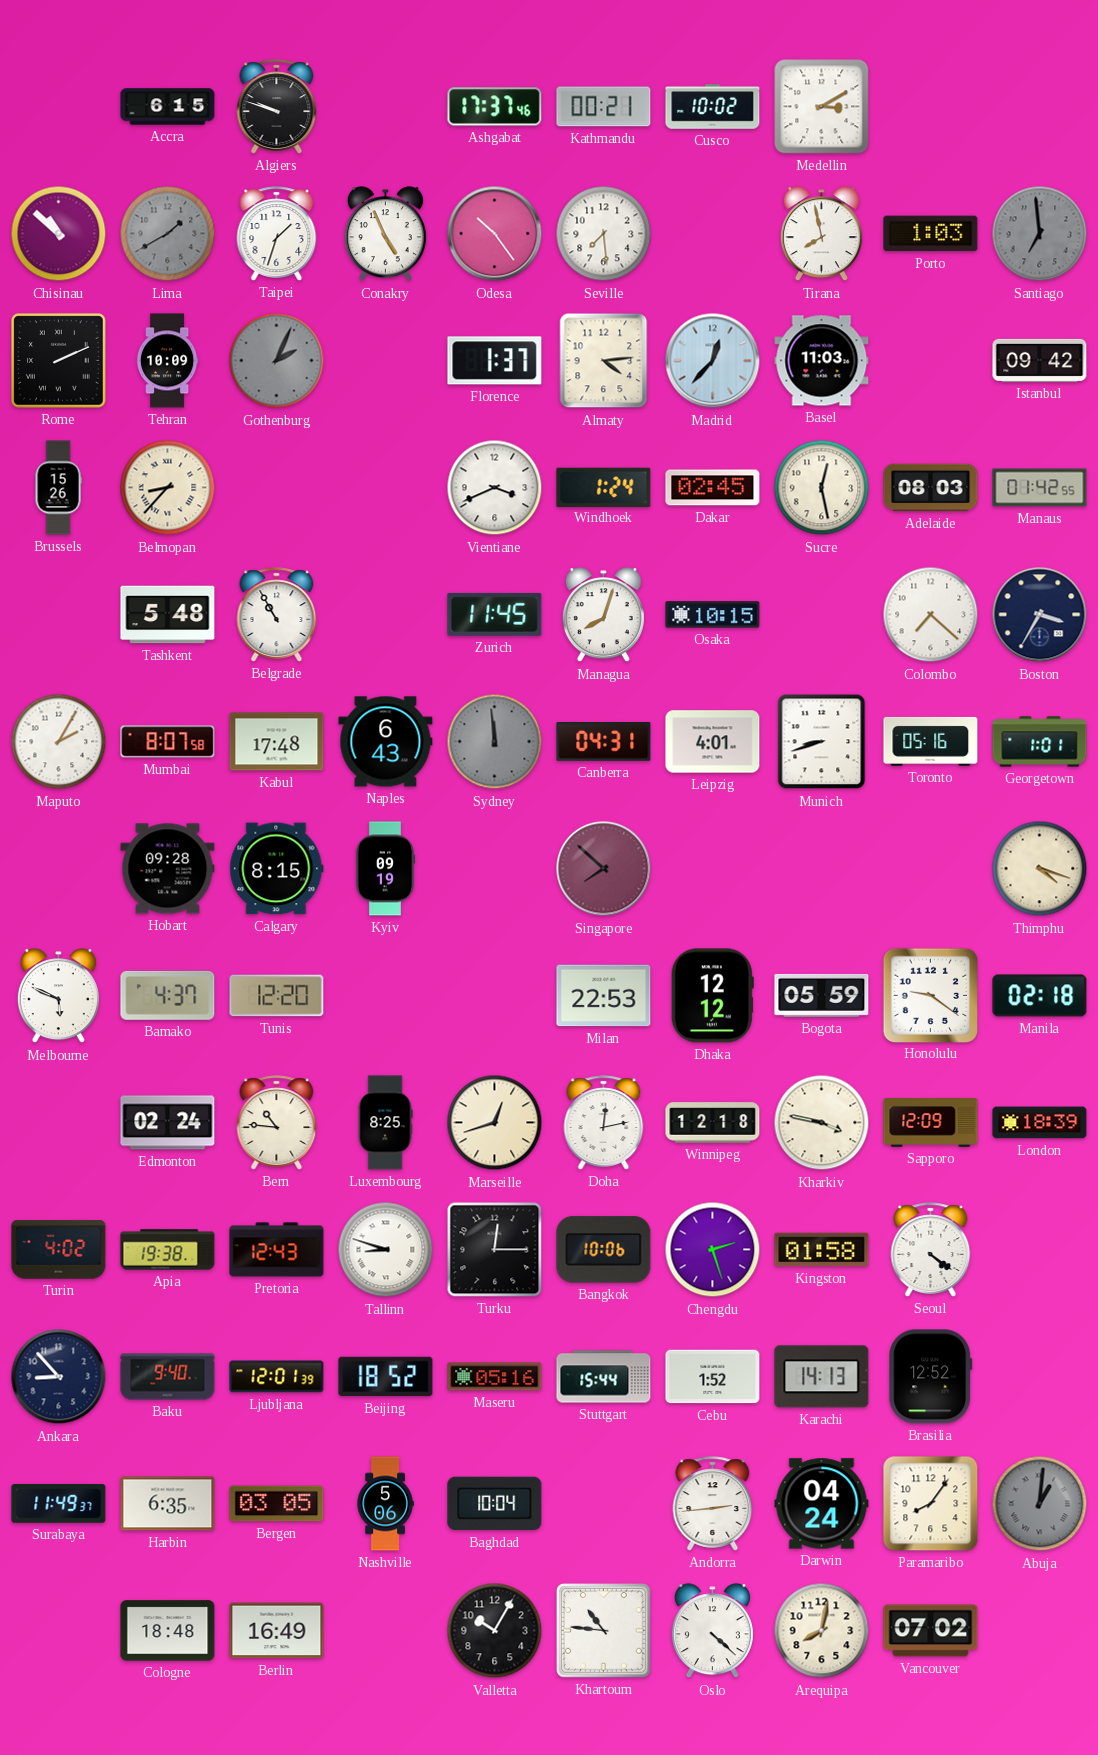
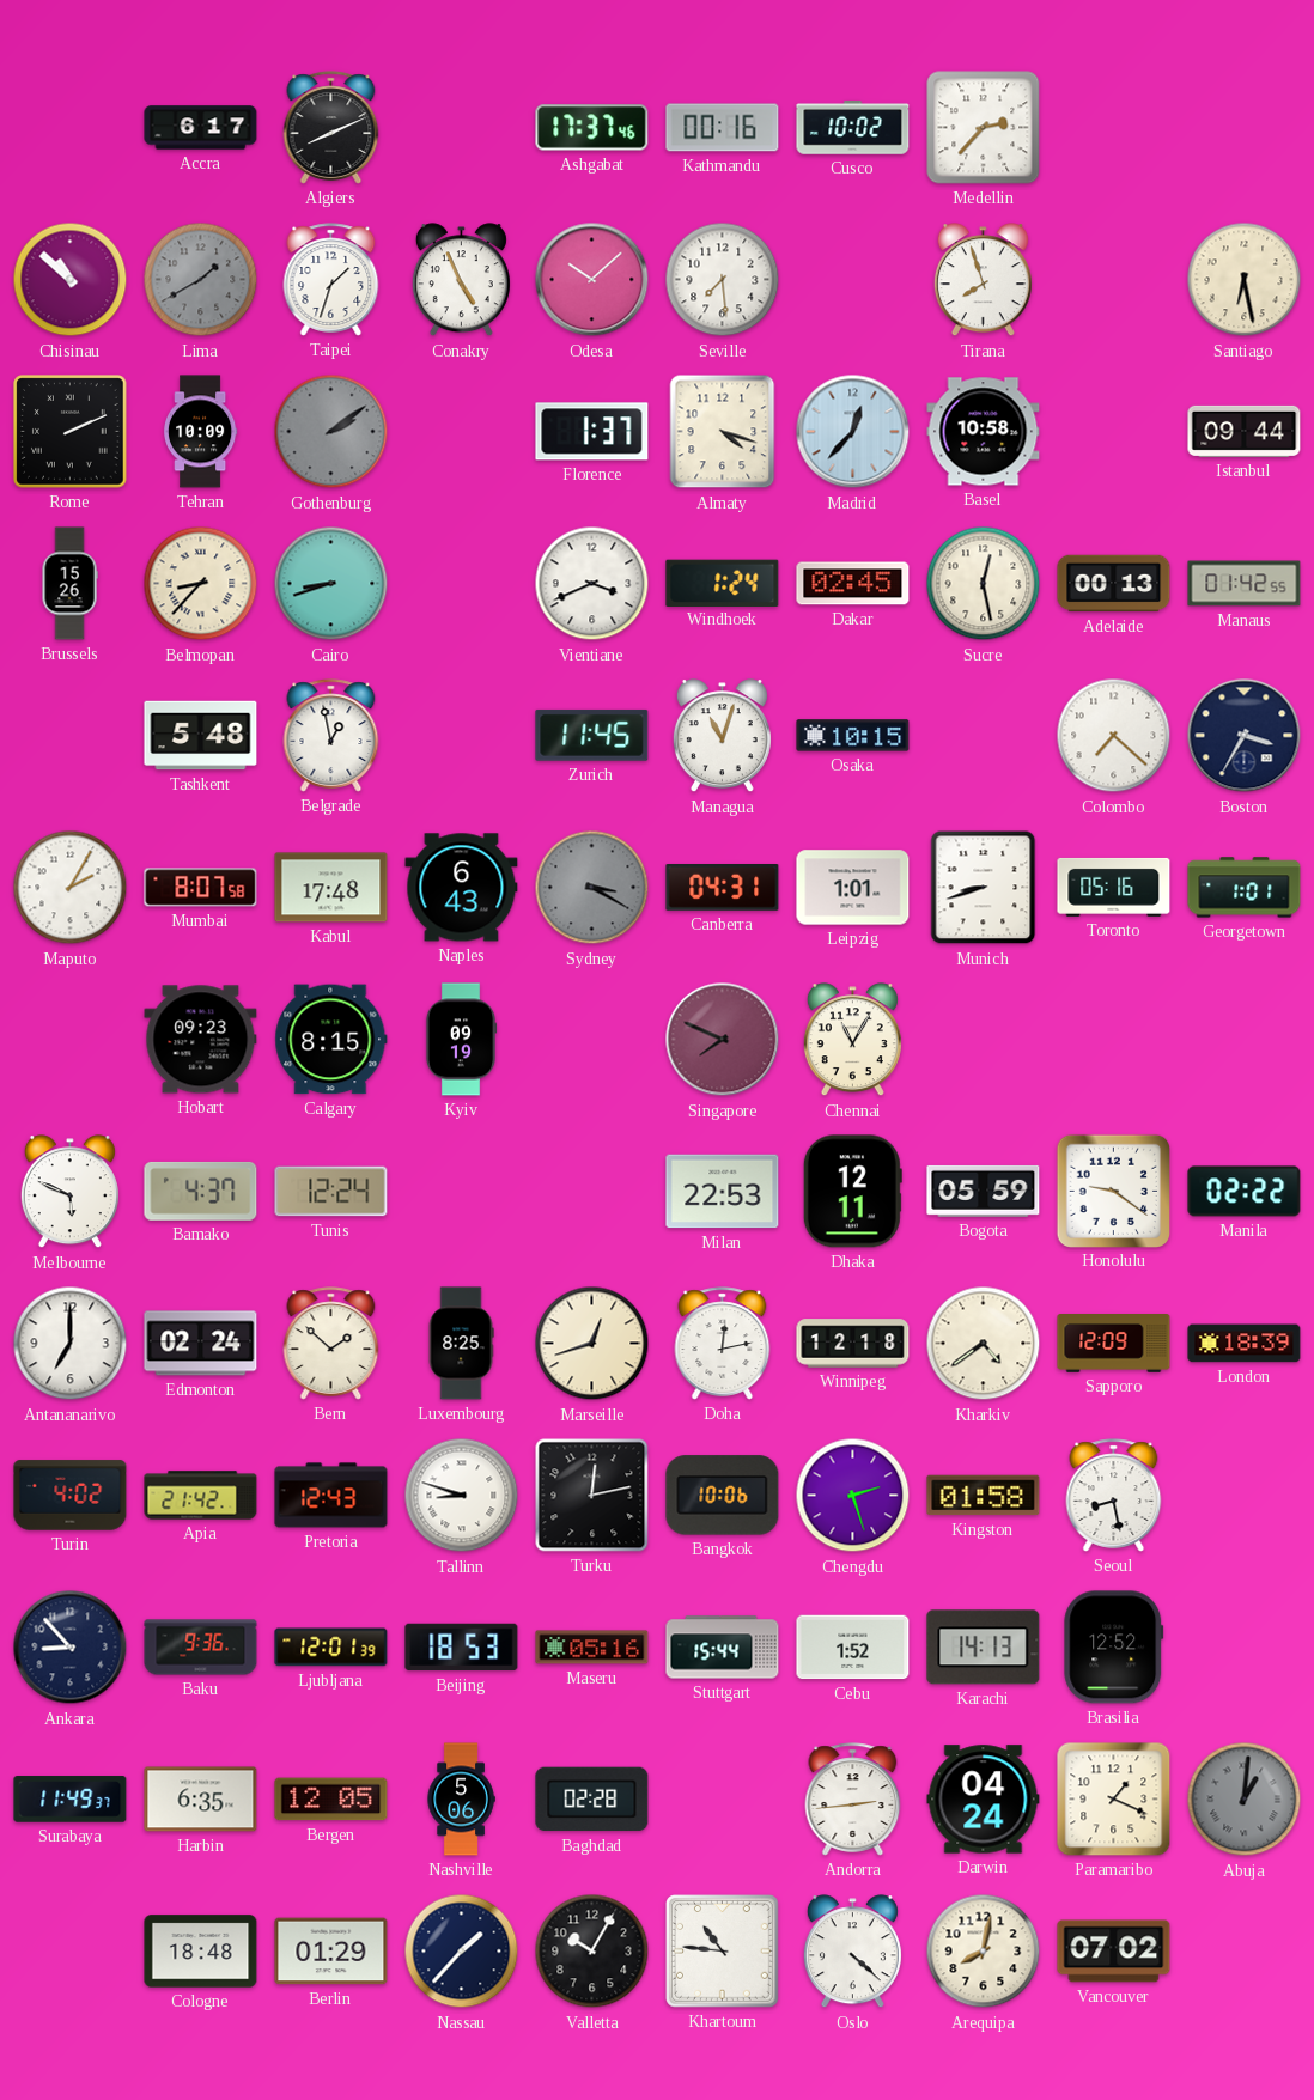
Accra: 6:15 -> 6:17
Algiers: 9:48 -> 8:11
Kathmandu: 00:21 -> 00:16
Medellin: 3:10 -> 2:37
Odesa: 10:24 -> 10:08
Tirana: 7:58 -> 7:57
Porto: 1:03 -> none
Santiago: 6:59 -> 6:28
Santiago dial: grey -> cream
Gothenburg: 2:04 -> 2:09
Almaty: 4:14 -> 4:18
Basel: 11:03 -> 10:58
Istanbul: 09:42 -> 09:44
Cairo: none -> 8:42
Adelaide: 08:03 -> 00:13
Belgrade: 10:55 -> 12:58
Managua: 8:03 -> 11:03
Sydney: 11:59 -> 3:20
Leipzig: 4:01 -> 1:01
Hobart: 09:28 -> 09:23
Singapore: 7:52 -> 7:49
Chennai: none -> 11:05
Thimphu: 4:18 -> none
Tunis: 12:20 -> 12:24
Dhaka: 12:12 -> 12:11
Manila: 02:18 -> 02:22
Antananarivo: none -> 7:00
Bern: 10:46 -> 1:52
Kharkiv: 3:47 -> 4:39
Apia: 19:38 -> 21:42
Turku: 12:15 -> 12:13
Seoul: 4:21 -> 8:28
Baku: 9:40 -> 9:36
Beijing: 18:52 -> 18:53
Bergen: 03:05 -> 12:05
Baghdad: 10:04 -> 02:28
Paramaribo: 8:06 -> 1:19
Berlin: 16:49 -> 01:29
Nassau: none -> 1:37
